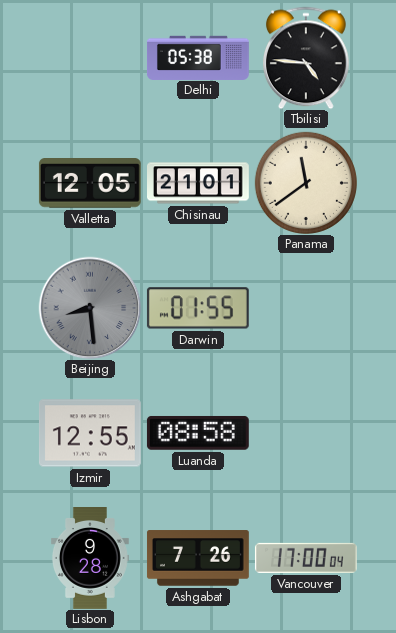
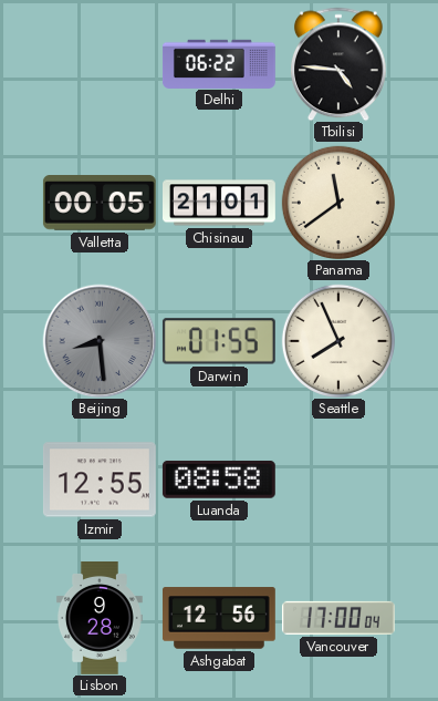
Delhi: 05:38 -> 06:22
Valletta: 12:05 -> 00:05
Seattle: none -> 7:56
Ashgabat: 7:26 -> 12:56
